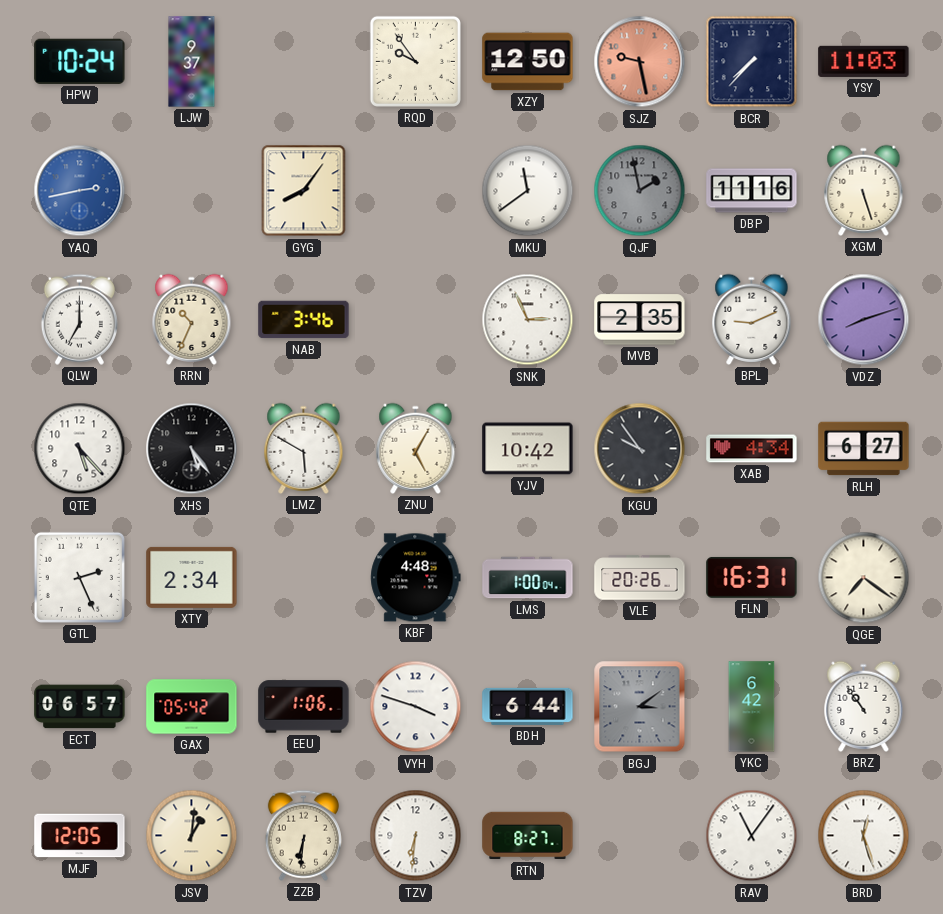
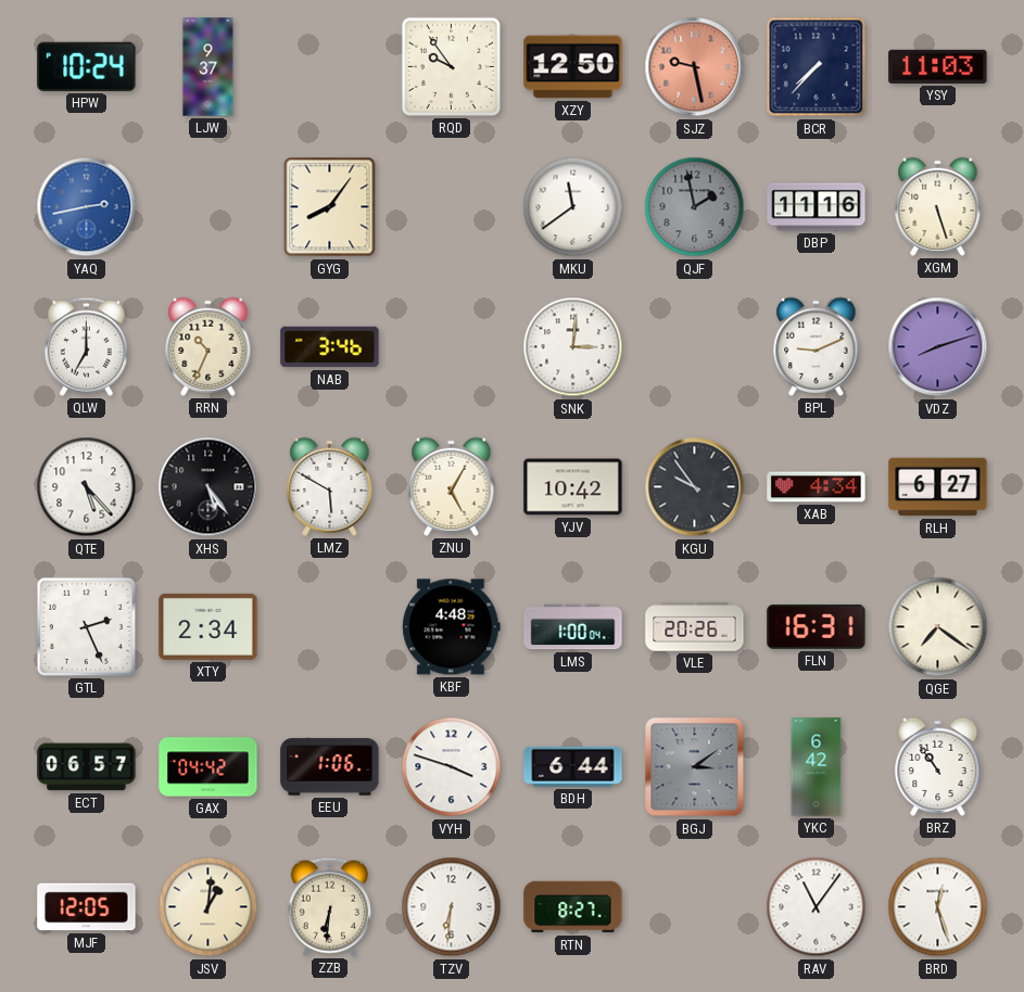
SNK: 2:56 -> 3:01
MVB: 2:35 -> none
GAX: 05:42 -> 04:42
